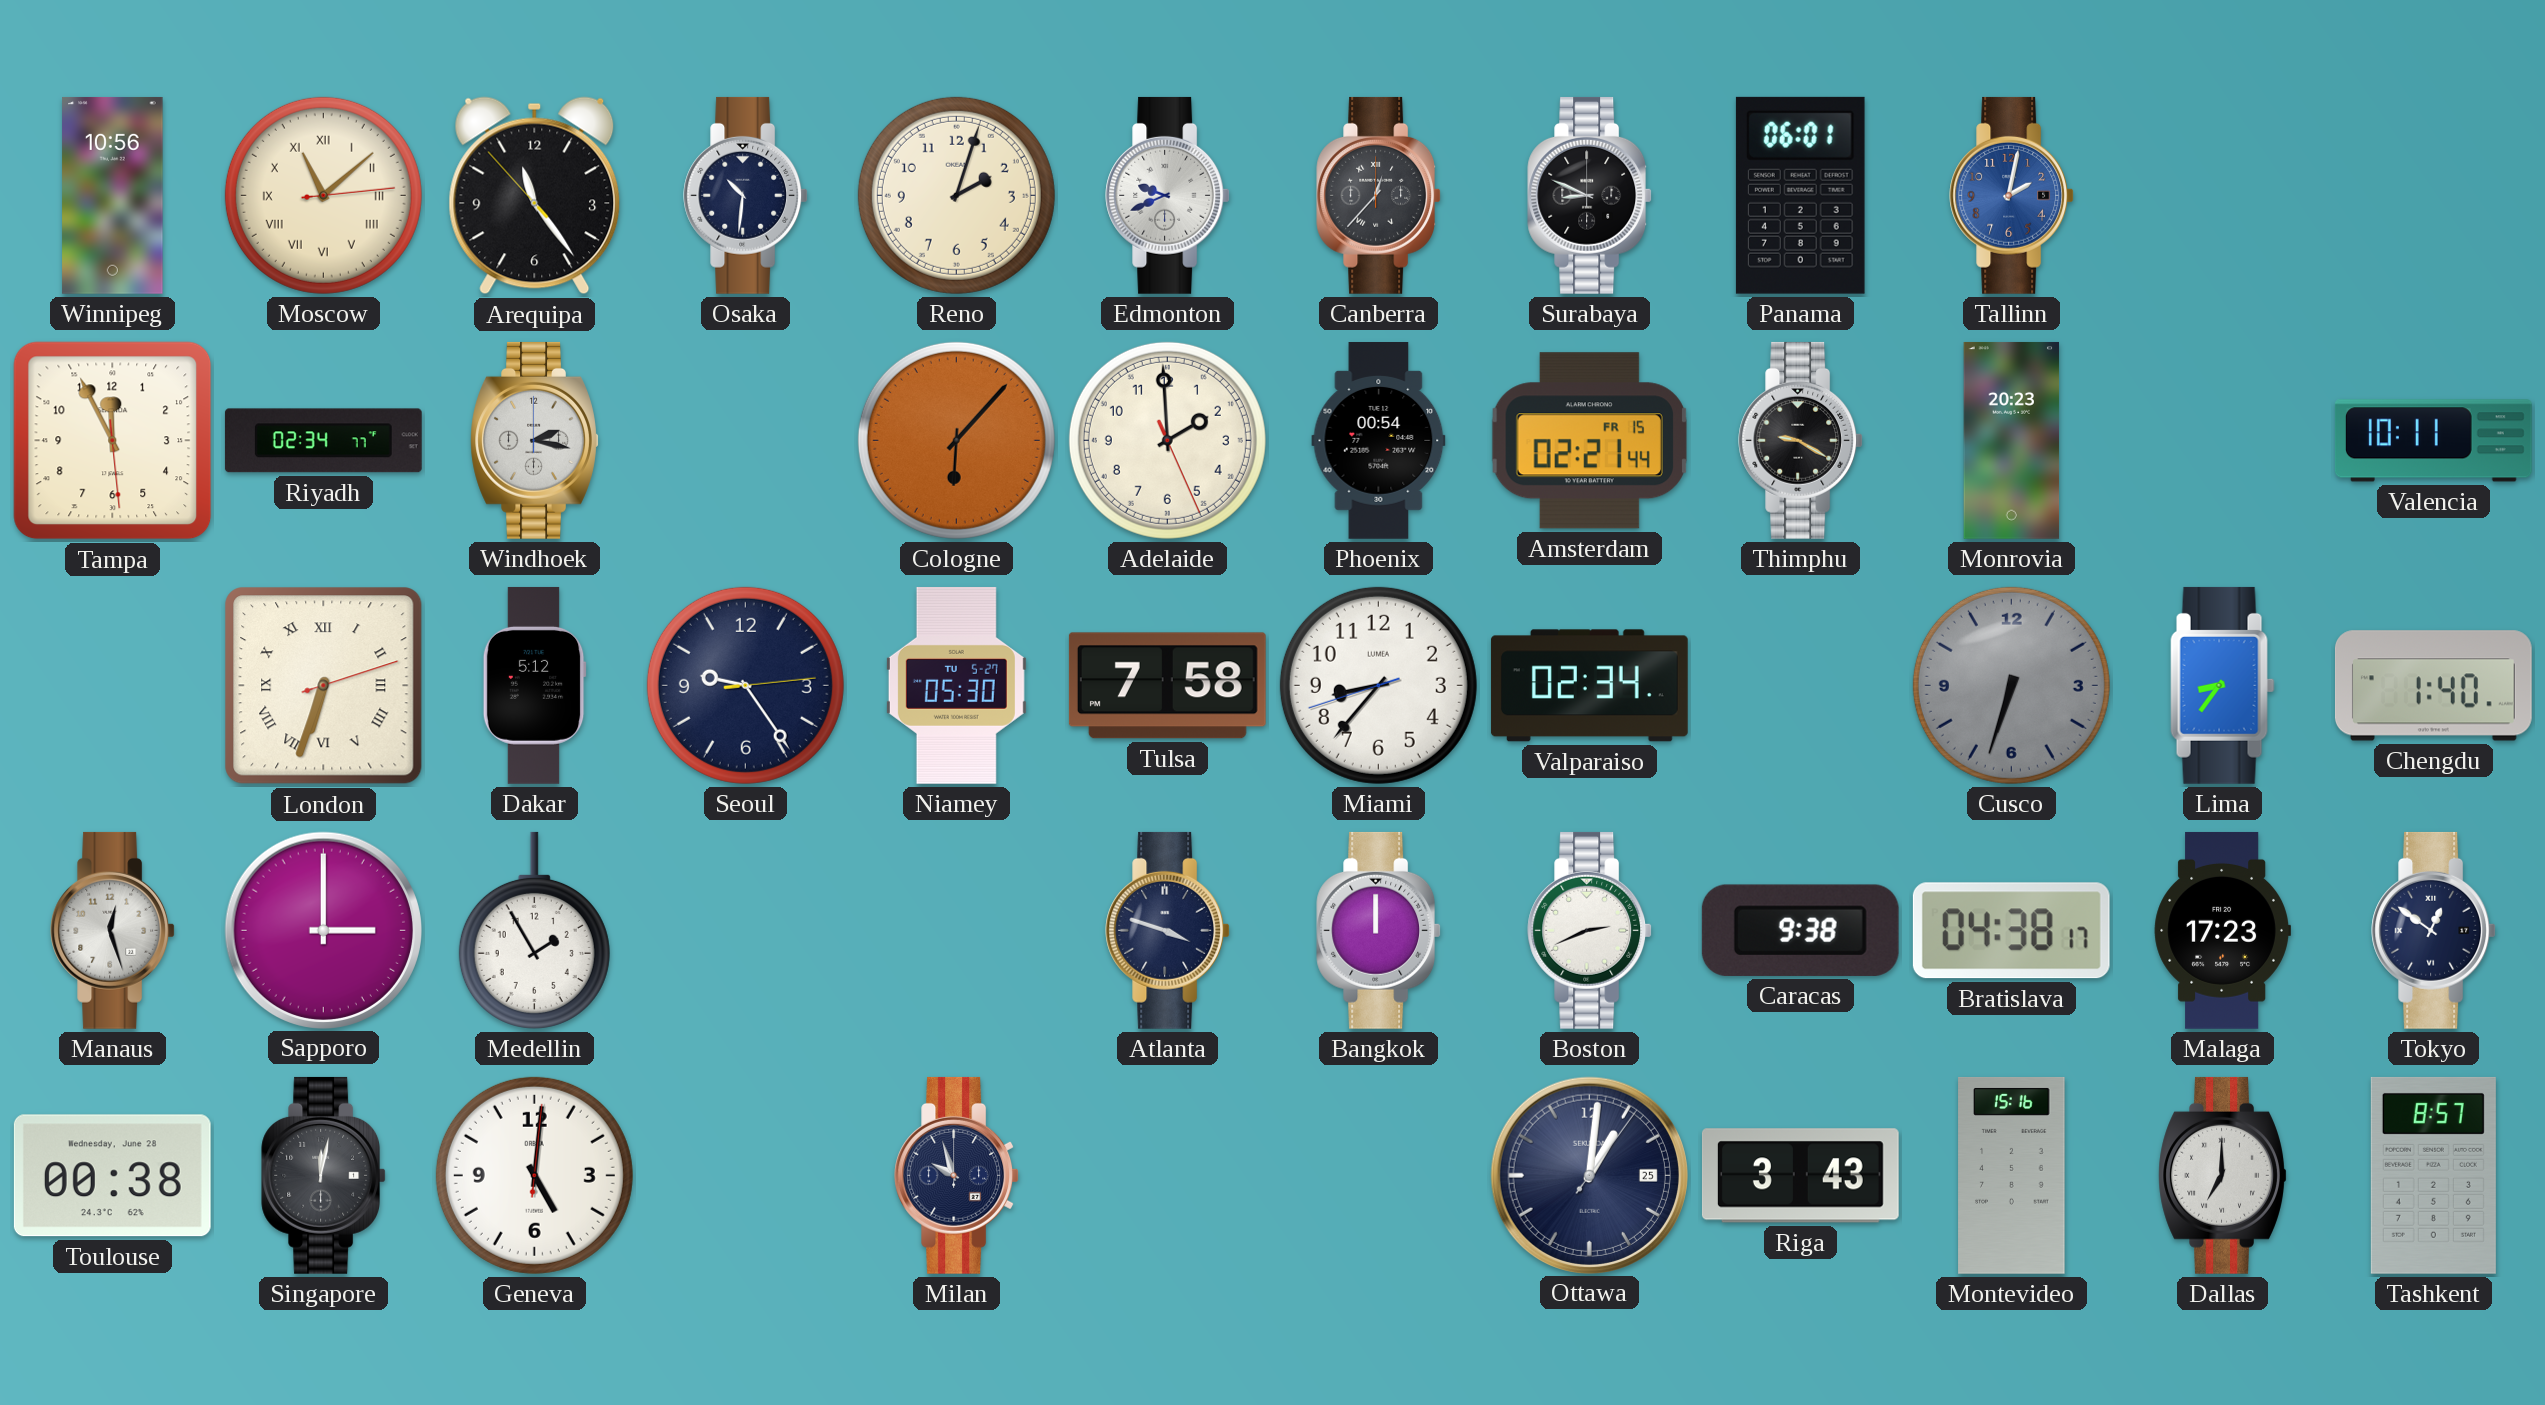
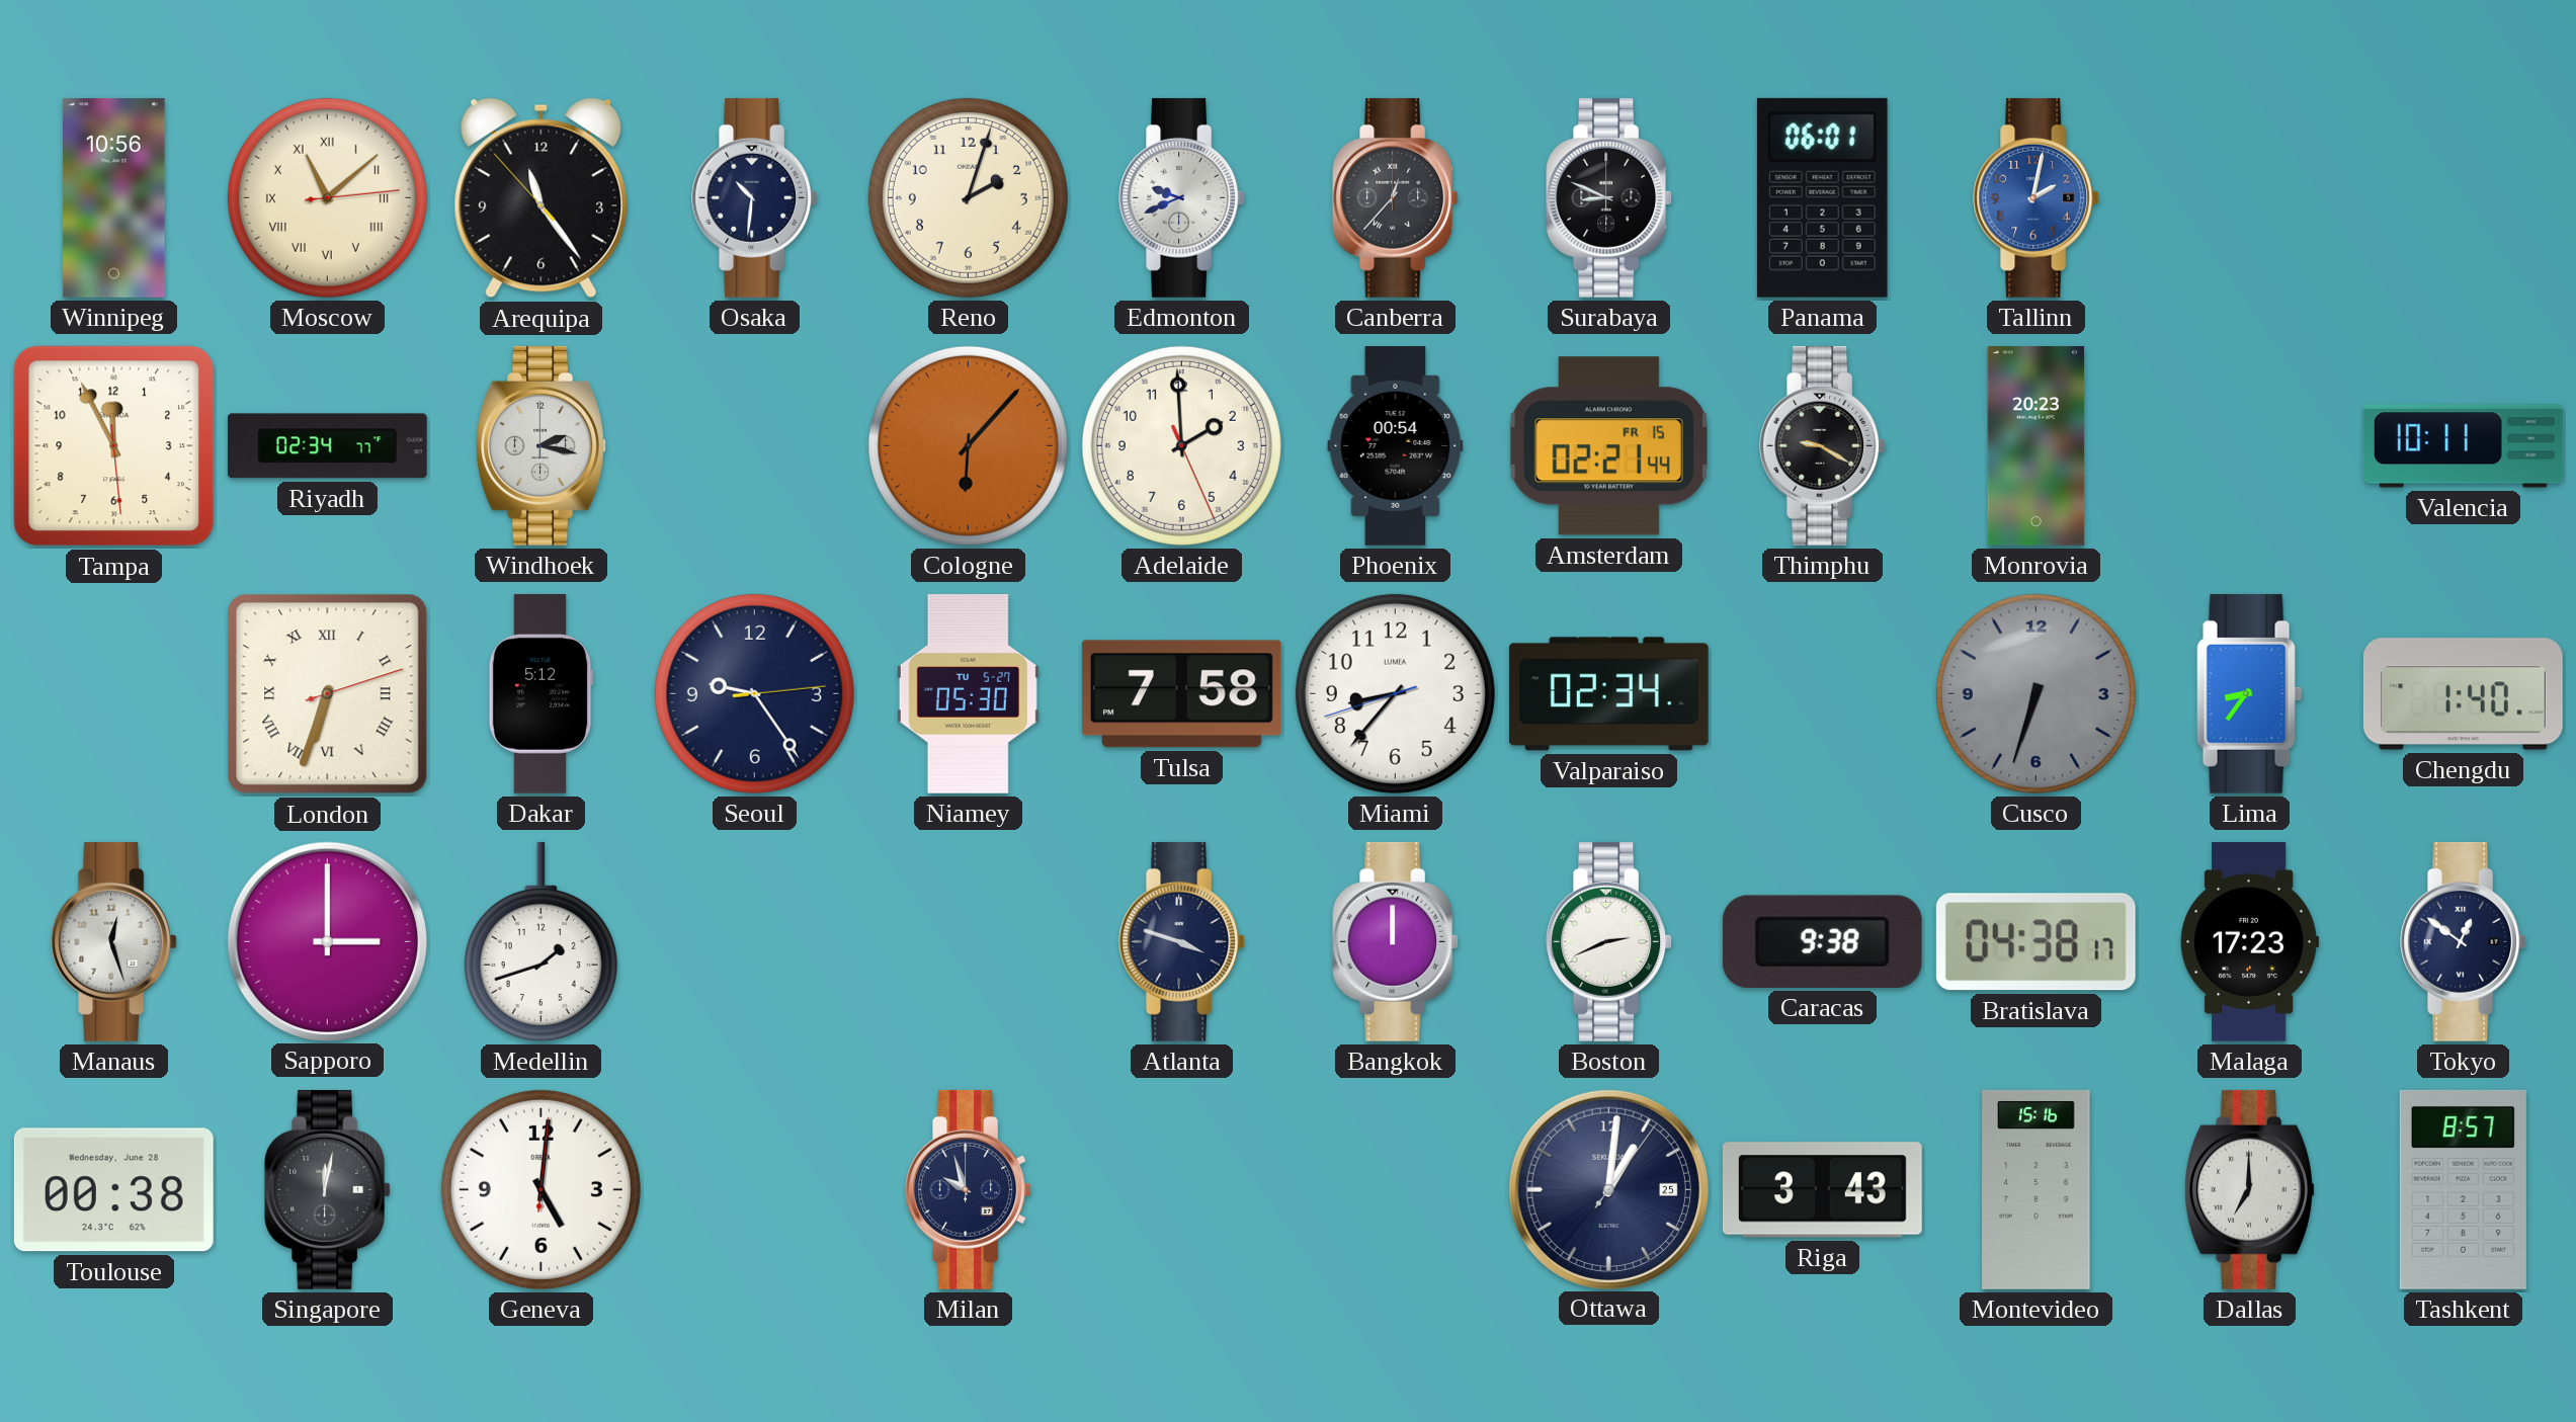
Medellin: 1:55 -> 1:42
